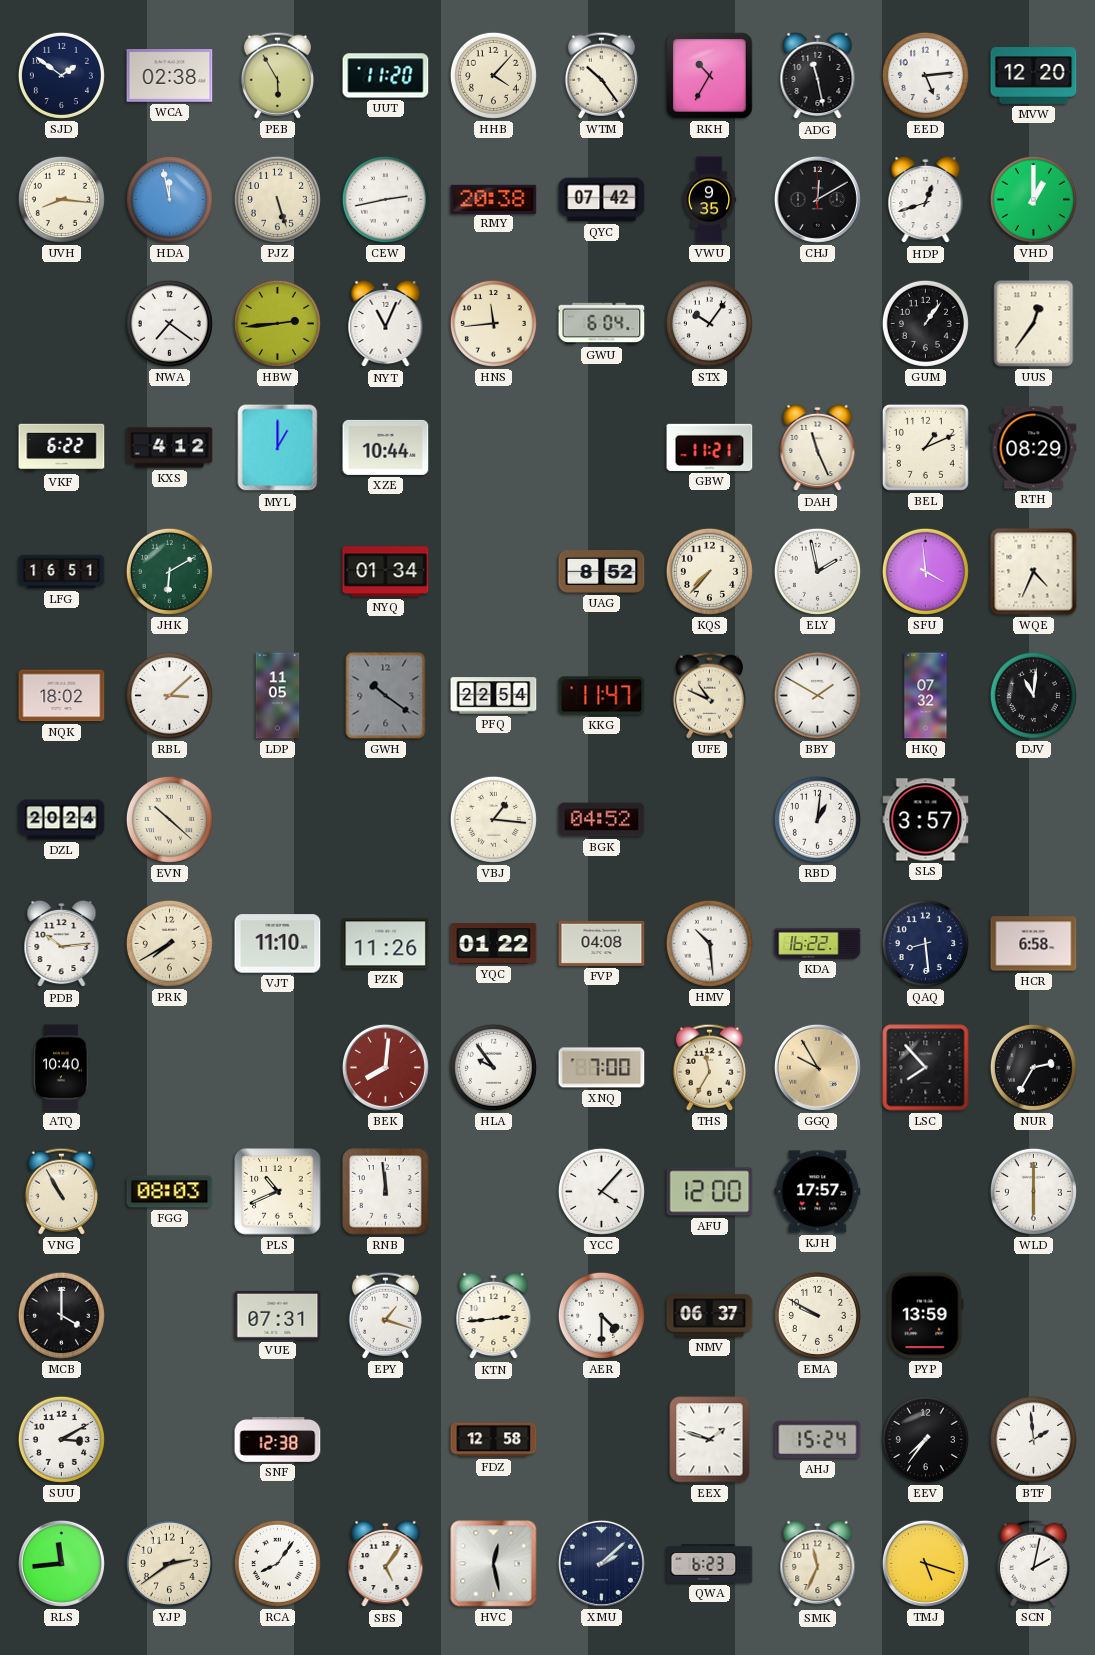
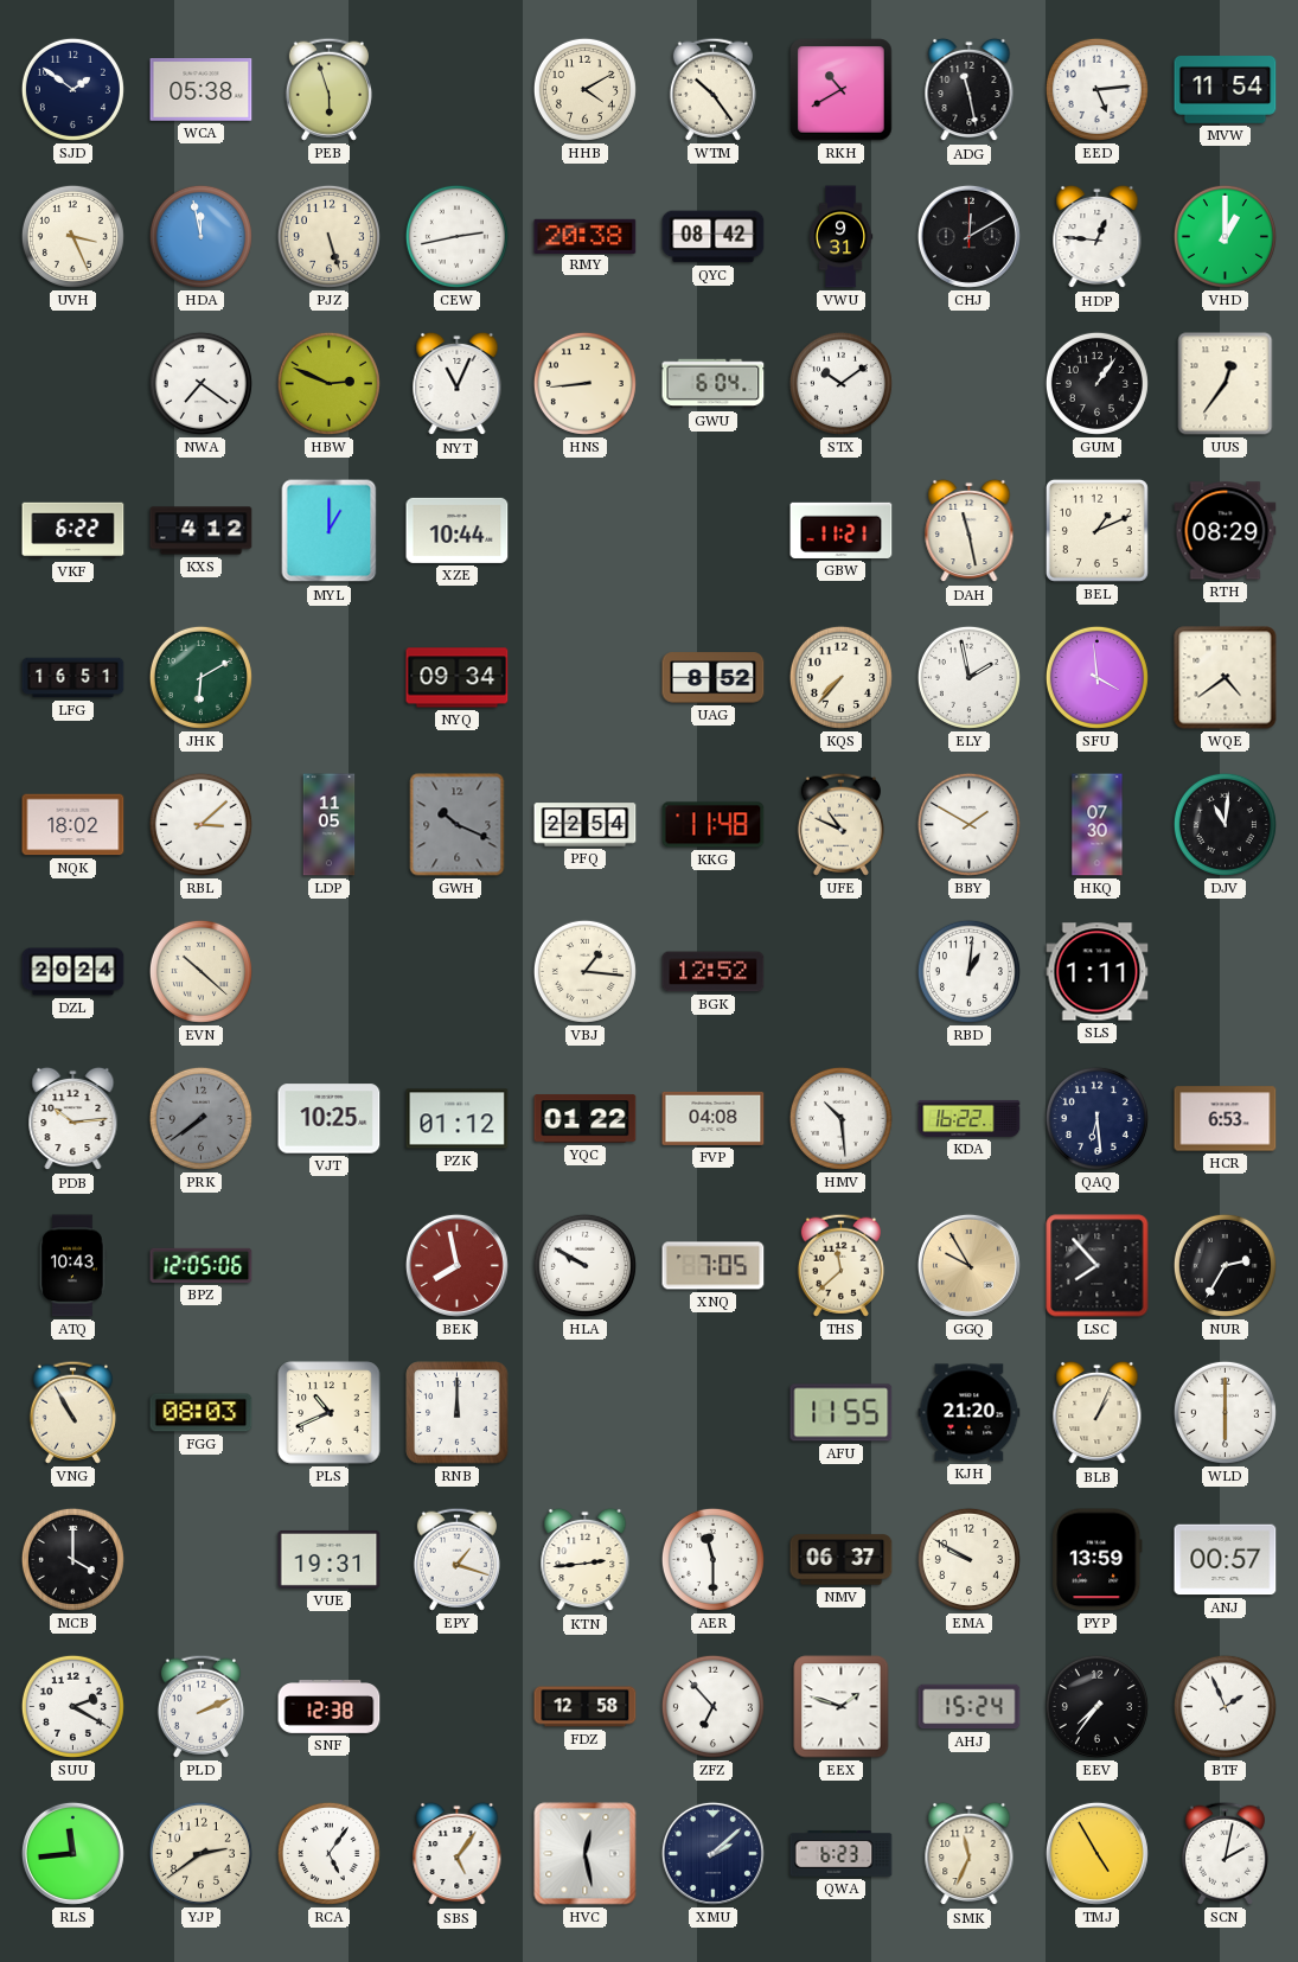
WCA: 02:38 -> 05:38
PEB: 5:55 -> 5:57
UUT: 11:20 -> none
HHB: 4:07 -> 4:10
RKH: 10:35 -> 10:40
MVW: 12:20 -> 11:54
UVH: 8:16 -> 3:26
QYC: 07:42 -> 08:42
VWU: 9:35 -> 9:31
HDP: 12:42 -> 12:46
HBW: 2:44 -> 2:49
HNS: 11:44 -> 8:44
STX: 10:06 -> 10:09
DAH: 11:26 -> 11:28
NYQ: 01:34 -> 09:34
WQE: 4:34 -> 4:39
GWH: 10:21 -> 10:19
KKG: 11:47 -> 11:48
HKQ: 07:32 -> 07:30
BGK: 04:52 -> 12:52
SLS: 3:57 -> 1:11
PRK: 7:40 -> 7:39
PRK dial: cream -> grey
VJT: 11:10 -> 10:25
PZK: 11:26 -> 01:12
QAQ: 8:29 -> 6:29
HCR: 6:58 -> 6:53
ATQ: 10:40 -> 10:43
BPZ: none -> 12:05
BEK: 8:01 -> 7:58
HLA: 9:54 -> 9:50
XNQ: 7:00 -> 7:05
THS: 11:35 -> 11:38
RNB: 11:59 -> 12:00
YCC: 4:07 -> none
AFU: 12:00 -> 11:55
KJH: 17:57 -> 21:20
BLB: none -> 1:04
VUE: 07:31 -> 19:31
AER: 4:30 -> 11:30
ANJ: none -> 00:57
SUU: 3:10 -> 2:20
PLD: none -> 2:11
ZFZ: none -> 6:53
BTF: 1:59 -> 1:56
RCA: 8:06 -> 5:06
TMJ: 5:18 -> 4:55
